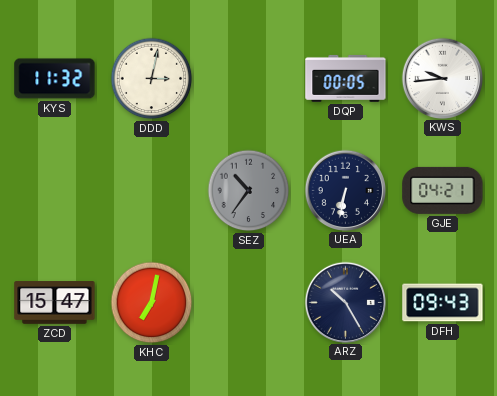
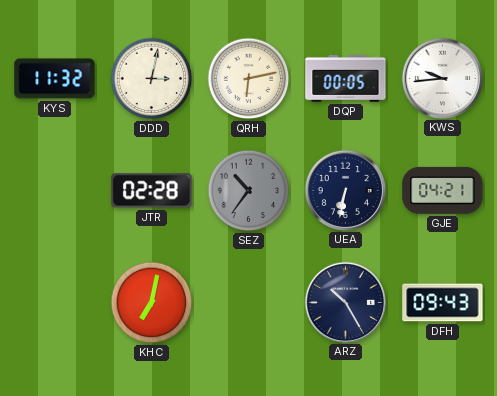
QRH: none -> 6:13
JTR: none -> 02:28
ZCD: 15:47 -> none
